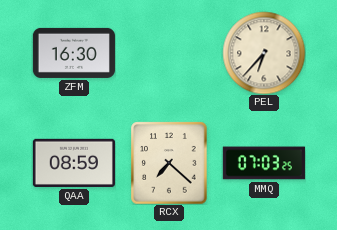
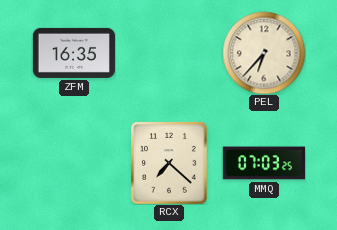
ZFM: 16:30 -> 16:35
QAA: 08:59 -> none
